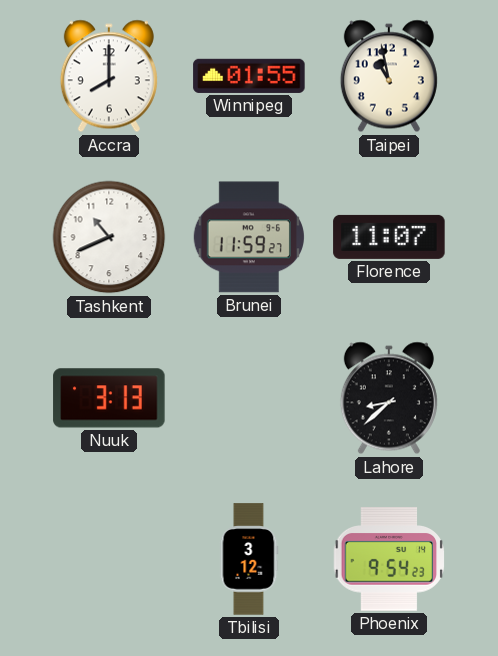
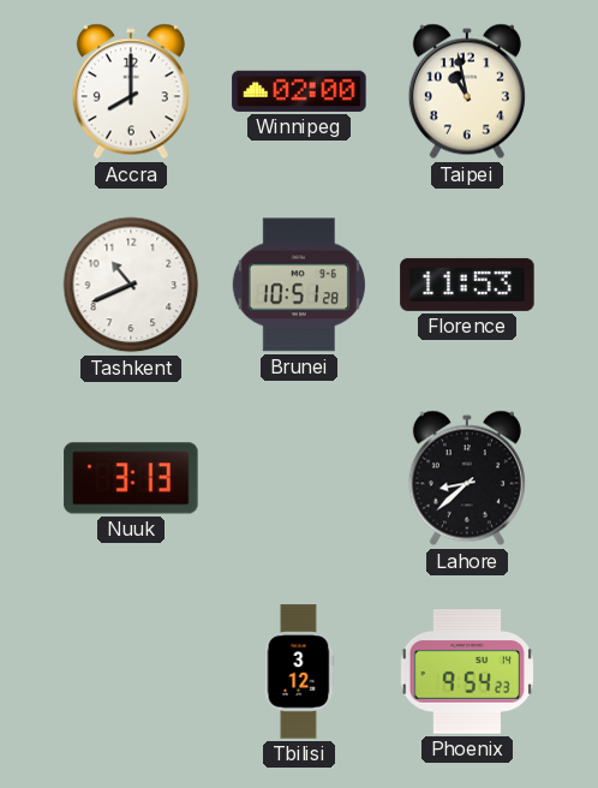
Winnipeg: 01:55 -> 02:00
Brunei: 11:59 -> 10:51
Florence: 11:07 -> 11:53
